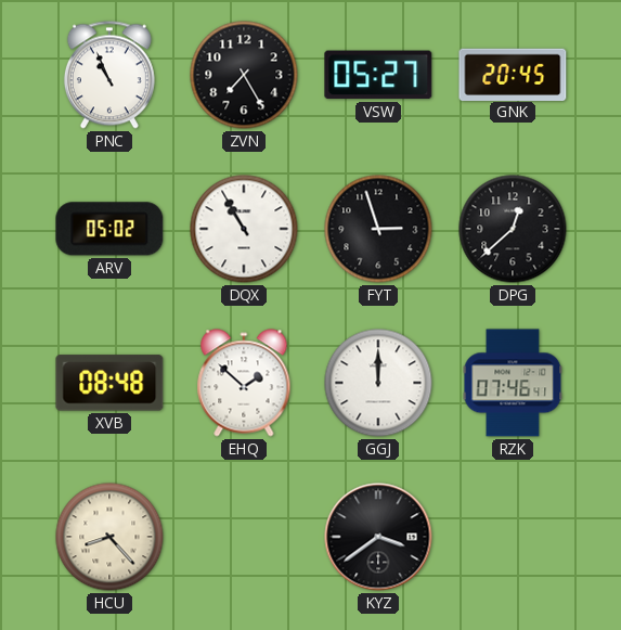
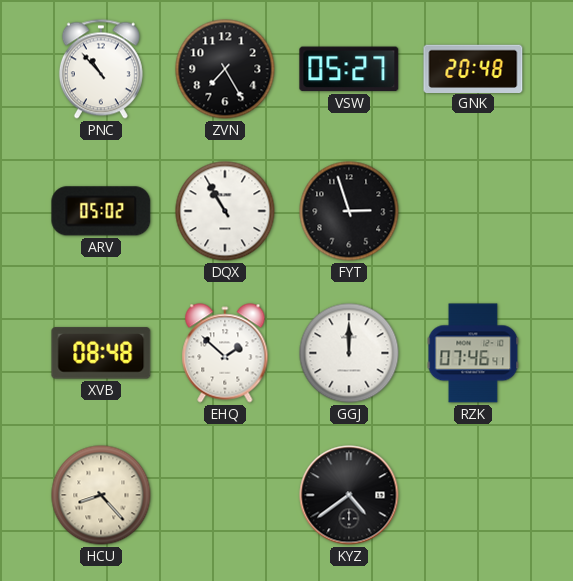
PNC: 10:56 -> 10:53
GNK: 20:45 -> 20:48
DPG: 12:38 -> none
KYZ: 3:39 -> 4:39
